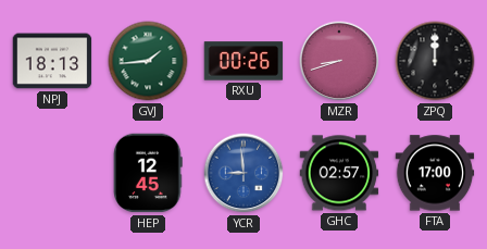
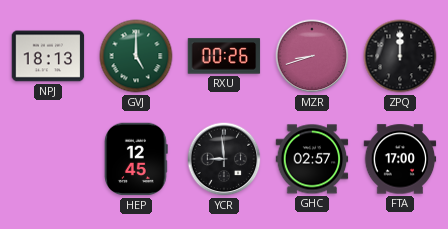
GVJ: 1:44 -> 5:00
YCR dial: blue -> black
